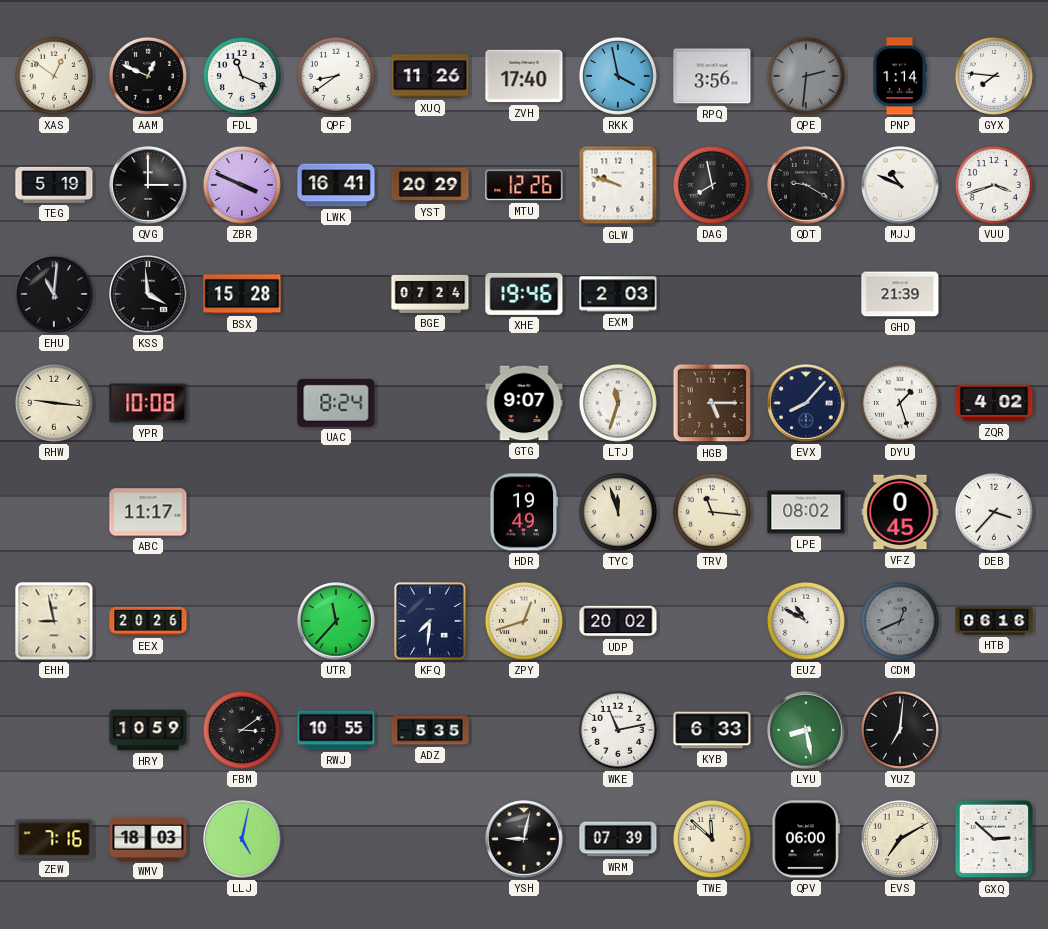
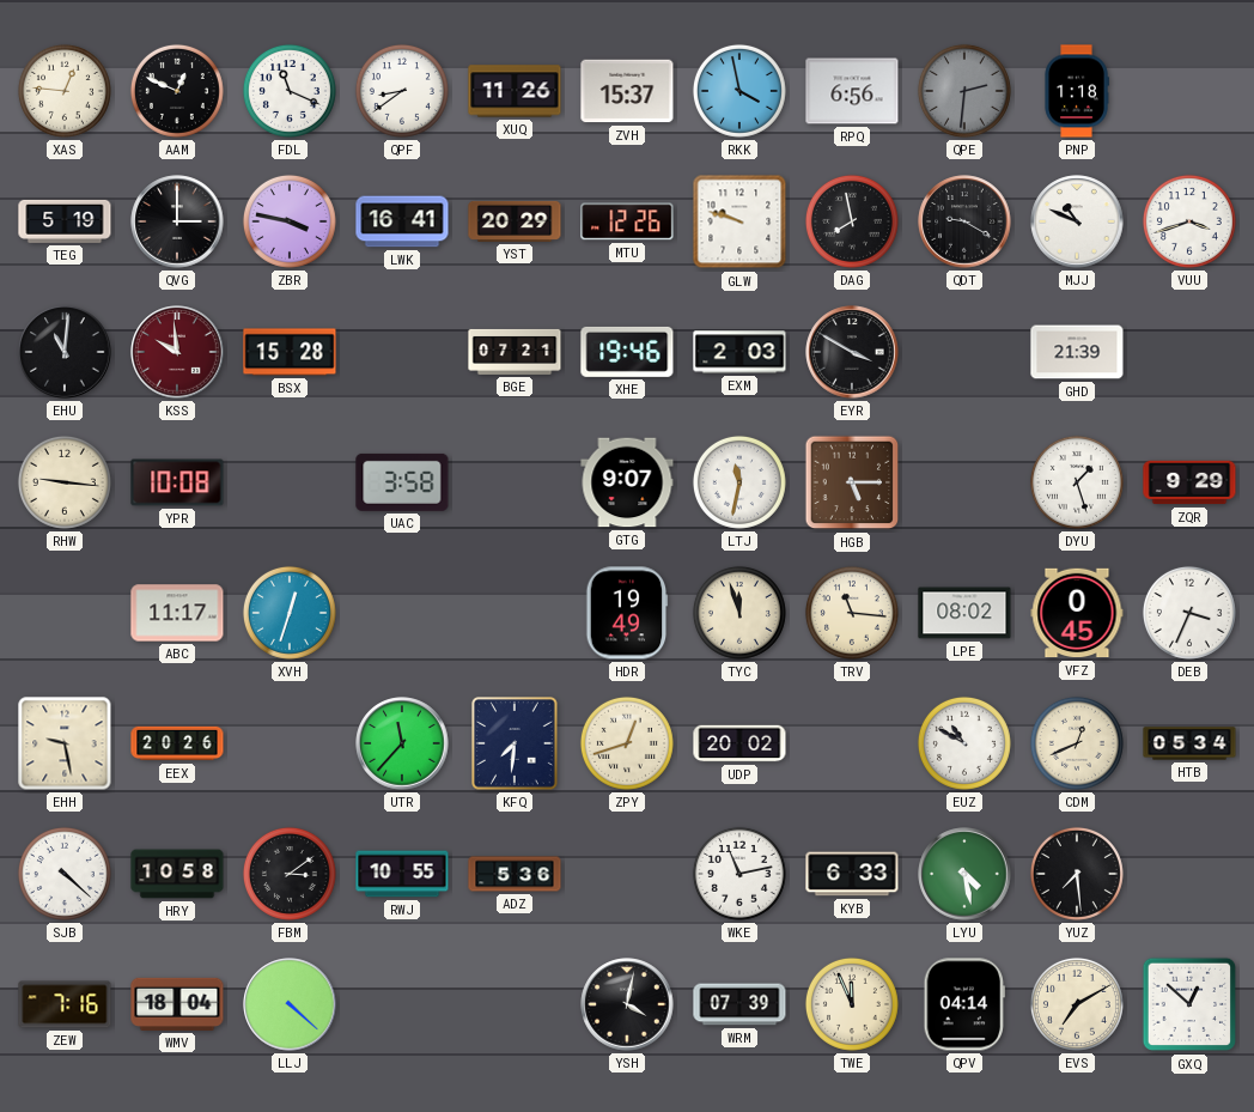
XAS: 12:51 -> 12:46
ZVH: 17:40 -> 15:37
RPQ: 3:56 -> 6:56
PNP: 1:14 -> 1:18
GYX: 7:46 -> none
ZBR: 3:49 -> 3:47
KSS: 3:59 -> 9:59
KSS dial: black -> burgundy
BGE: 07:24 -> 07:21
EYR: none -> 3:50
UAC: 8:24 -> 3:58
LTJ: 11:33 -> 11:32
EVX: 8:07 -> none
ZQR: 4:02 -> 9:29
XVH: none -> 12:33
DEB: 3:37 -> 3:34
EHH: 8:58 -> 9:28
CDM dial: grey -> cream
HTB: 06:16 -> 05:34
SJB: none -> 4:22
HRY: 10:59 -> 10:58
ADZ: 5:35 -> 5:36
LYU: 8:28 -> 4:28
YUZ: 7:01 -> 7:29
WMV: 18:03 -> 18:04
LLJ: 5:02 -> 4:22
YSH: 9:02 -> 4:02
TWE: 11:52 -> 11:56
QPV: 06:00 -> 04:14
GXQ: 2:52 -> 12:52
